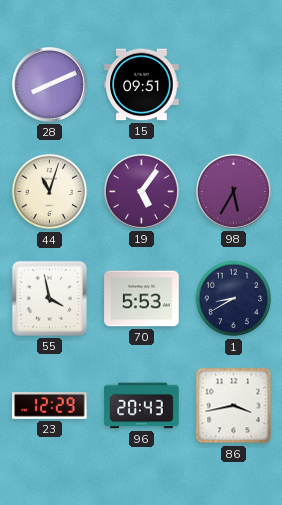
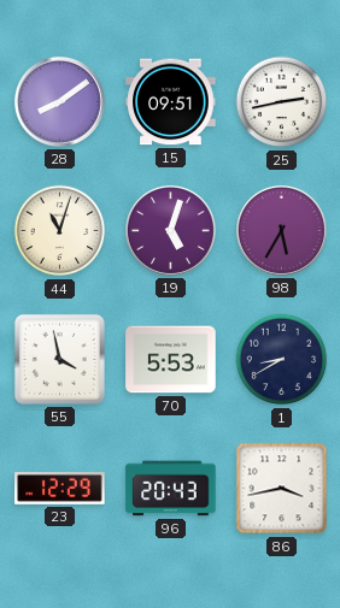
28: 8:11 -> 8:09
25: none -> 2:43
19: 5:06 -> 5:03
